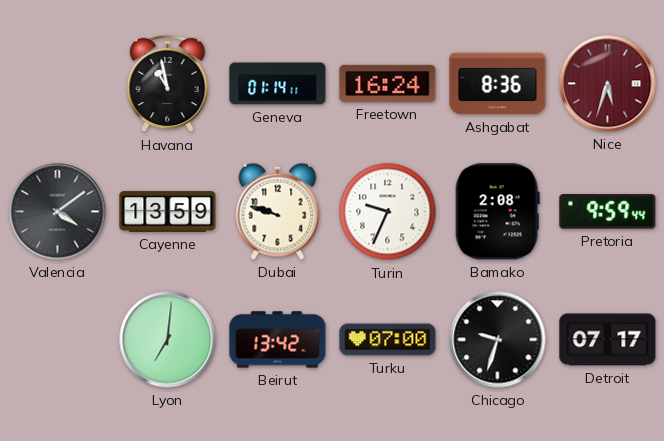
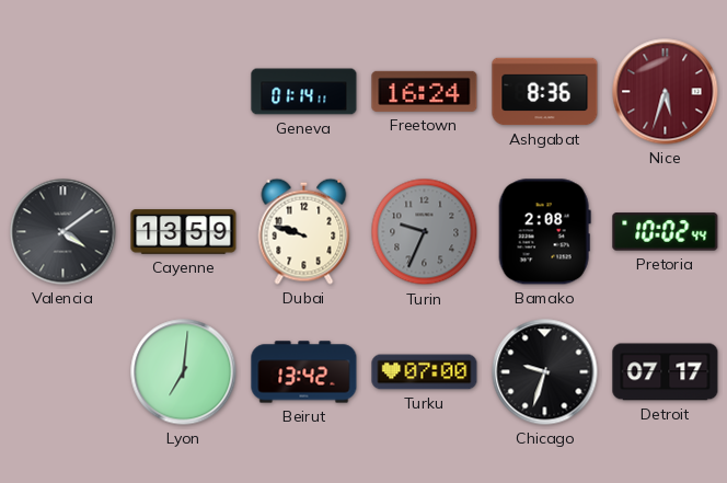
Havana: 10:58 -> none
Turin dial: white -> grey
Pretoria: 9:59 -> 10:02
